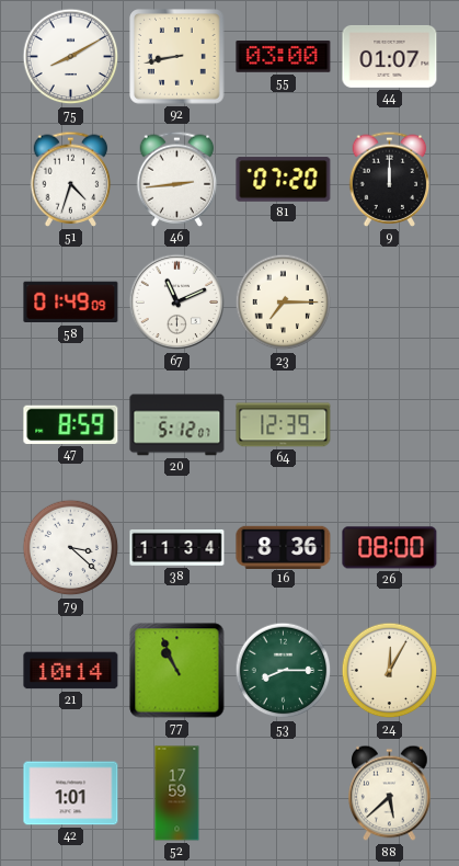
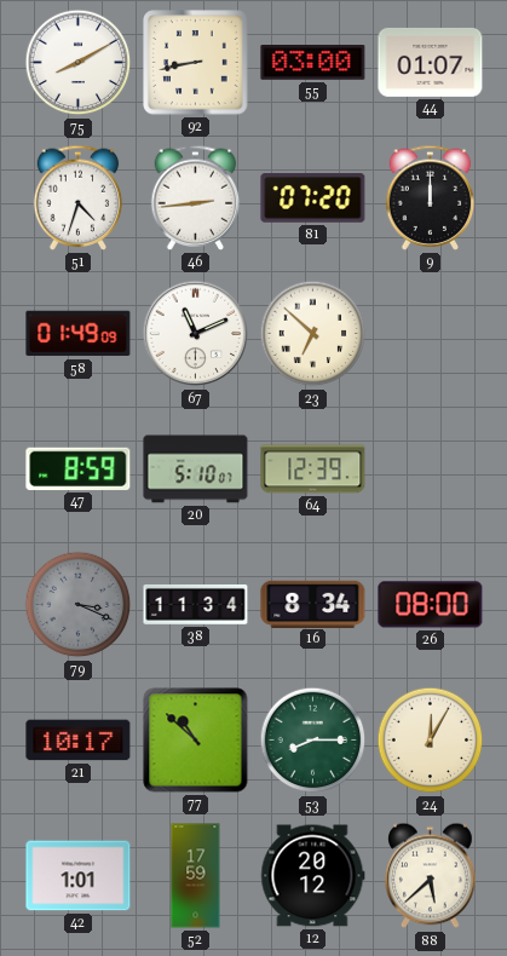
23: 7:15 -> 6:52
20: 5:12 -> 5:10
79: 3:22 -> 3:19
79 dial: white -> grey
16: 8:36 -> 8:34
21: 10:14 -> 10:17
77: 10:56 -> 10:52
12: none -> 20:12
